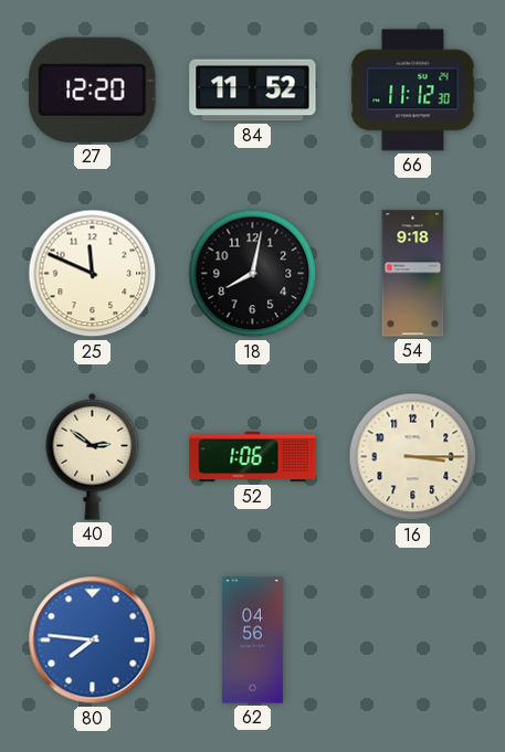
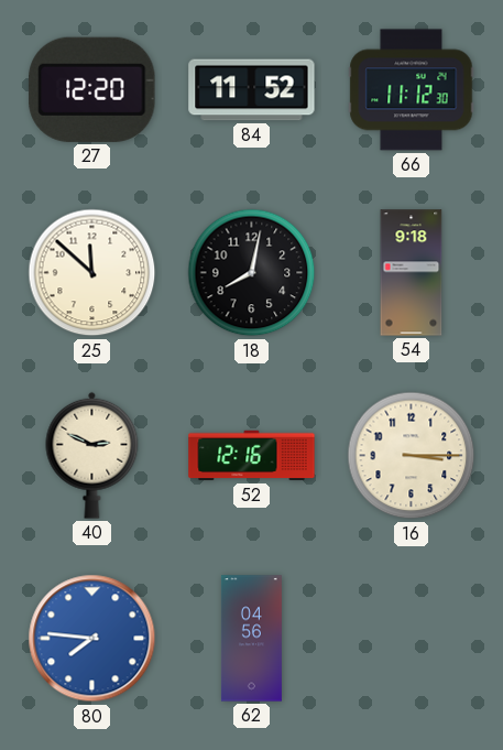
25: 11:49 -> 11:52
40: 2:51 -> 2:49
52: 1:06 -> 12:16
